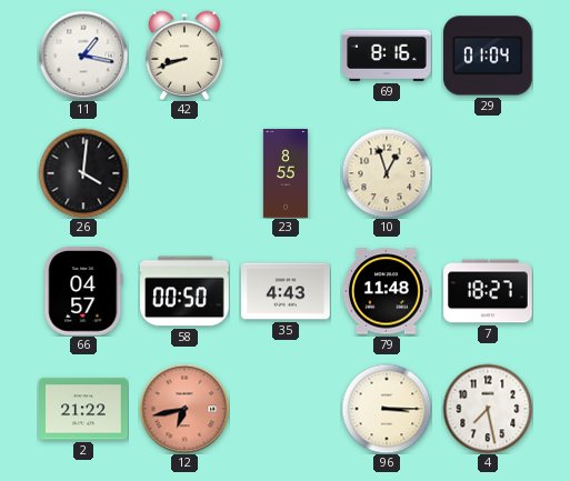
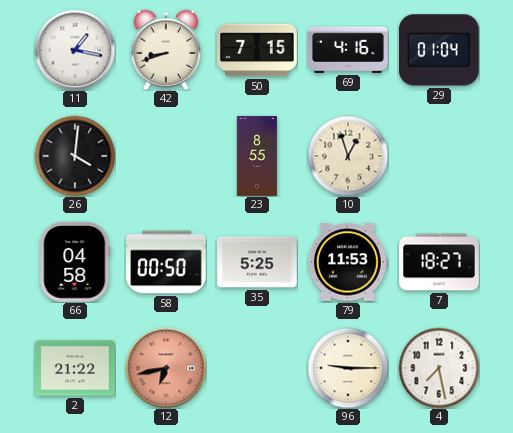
50: none -> 7:15
69: 8:16 -> 4:16
66: 04:57 -> 04:58
35: 4:43 -> 5:25
79: 11:48 -> 11:53
96: 3:15 -> 9:15
